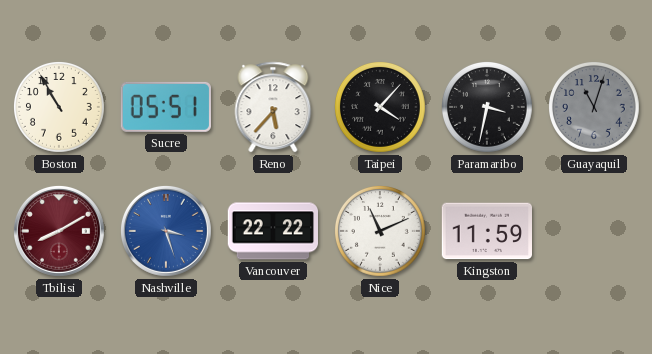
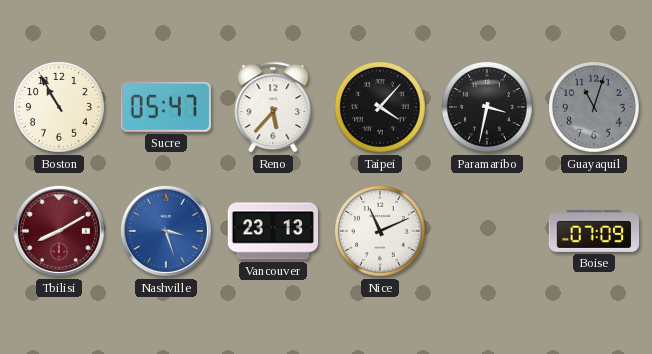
Sucre: 05:51 -> 05:47
Vancouver: 22:22 -> 23:13
Kingston: 11:59 -> none
Boise: none -> 07:09
